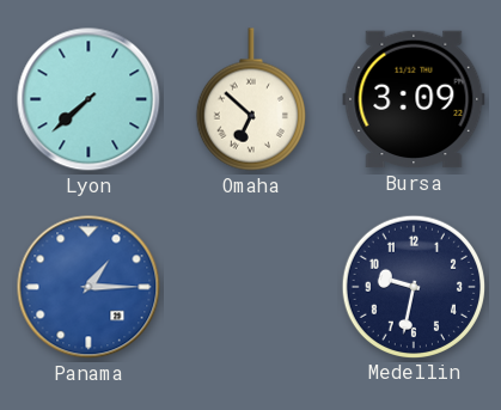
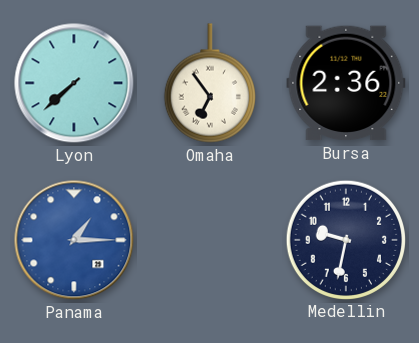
Omaha: 6:52 -> 6:54
Bursa: 3:09 -> 2:36
